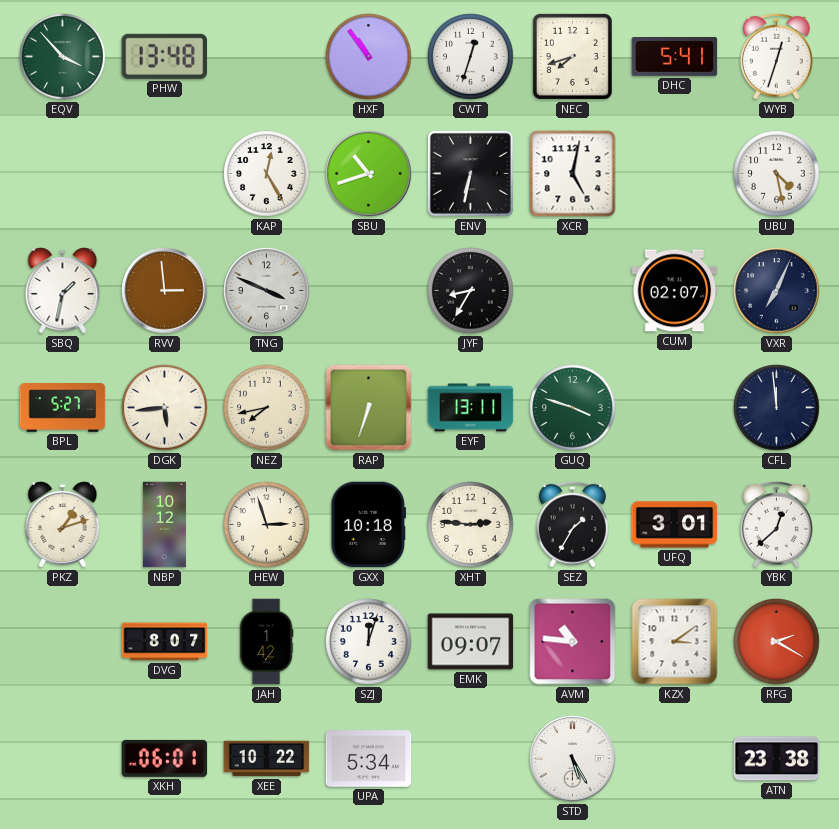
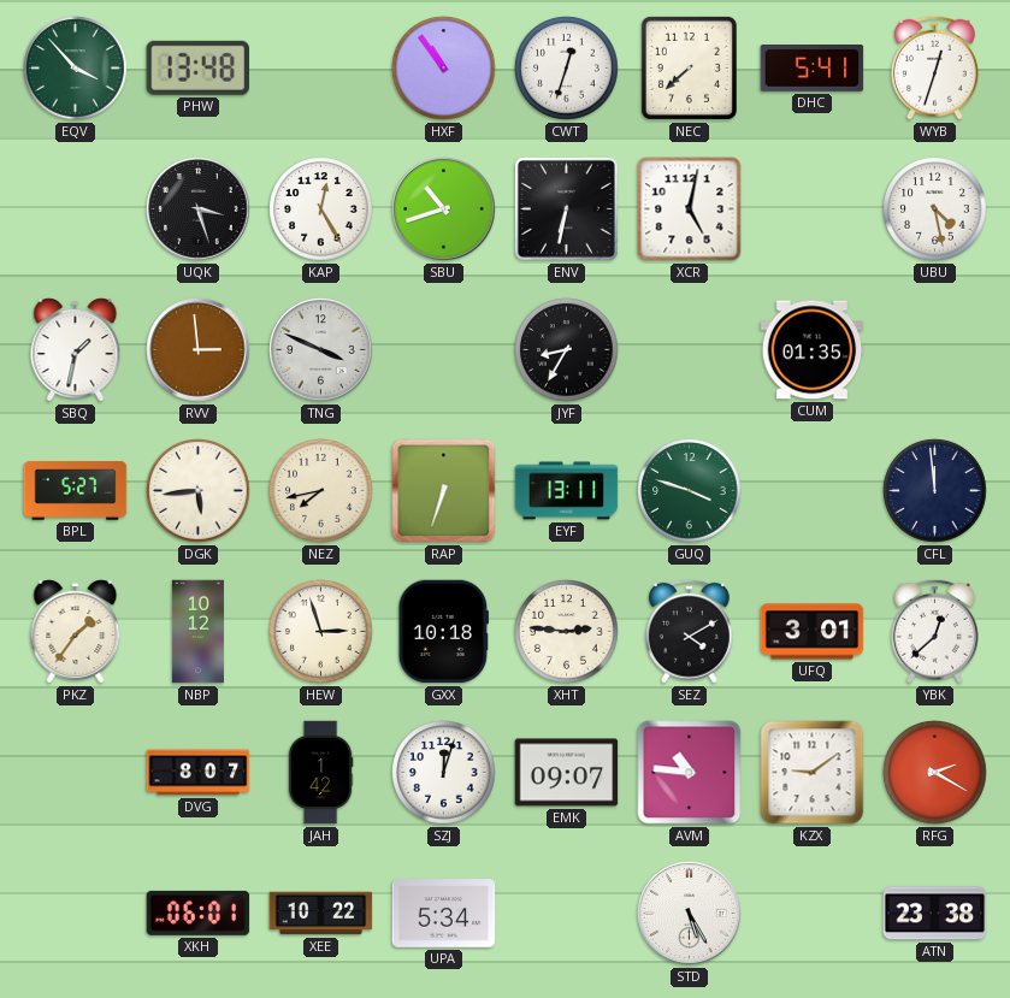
NEC: 7:42 -> 7:38
UQK: none -> 3:27
CUM: 02:07 -> 01:35
VXR: 7:04 -> none
PKZ: 1:12 -> 1:36
SEZ: 1:35 -> 4:10
KZX: 3:09 -> 9:09
